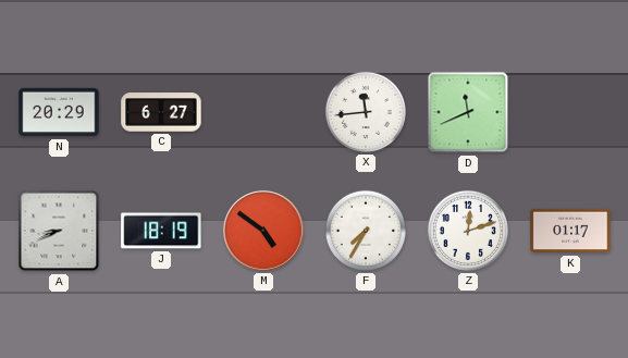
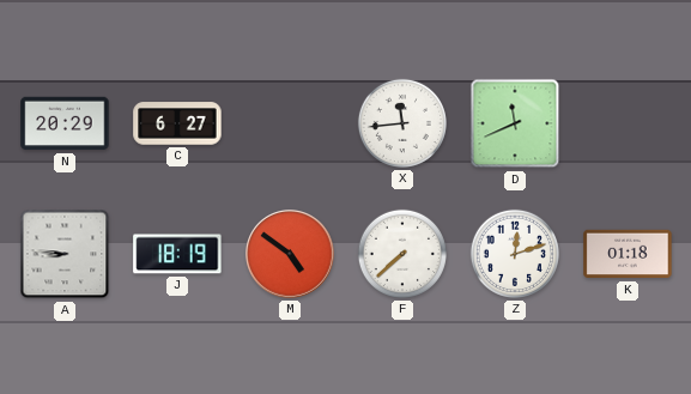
A: 8:41 -> 8:46
F: 7:35 -> 7:38
K: 01:17 -> 01:18
